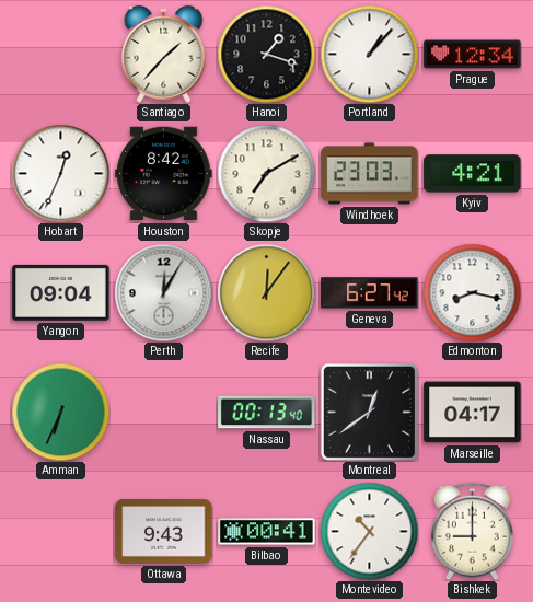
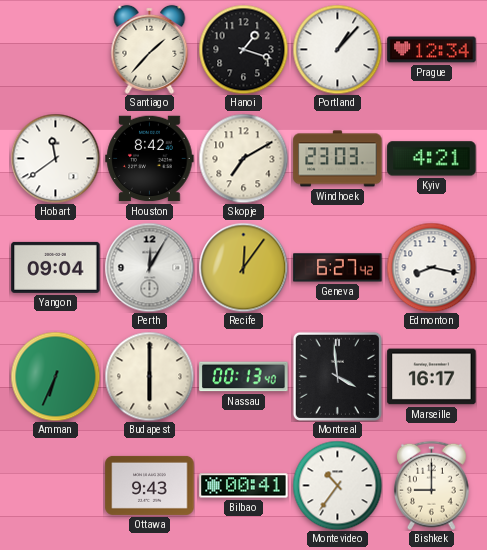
Hobart: 12:34 -> 11:39
Budapest: none -> 6:00
Montreal: 12:39 -> 3:59
Marseille: 04:17 -> 16:17
